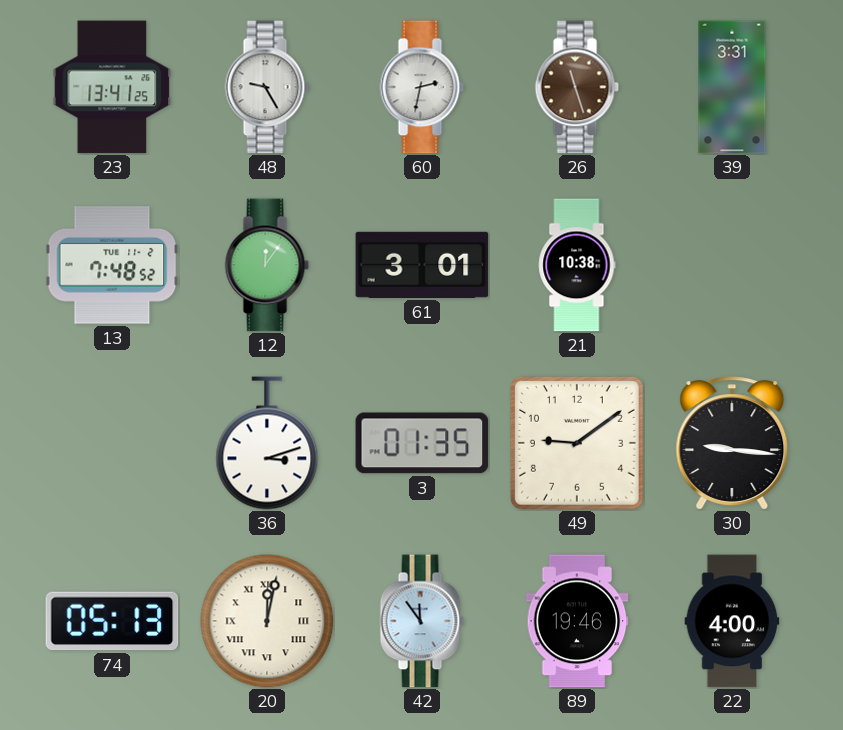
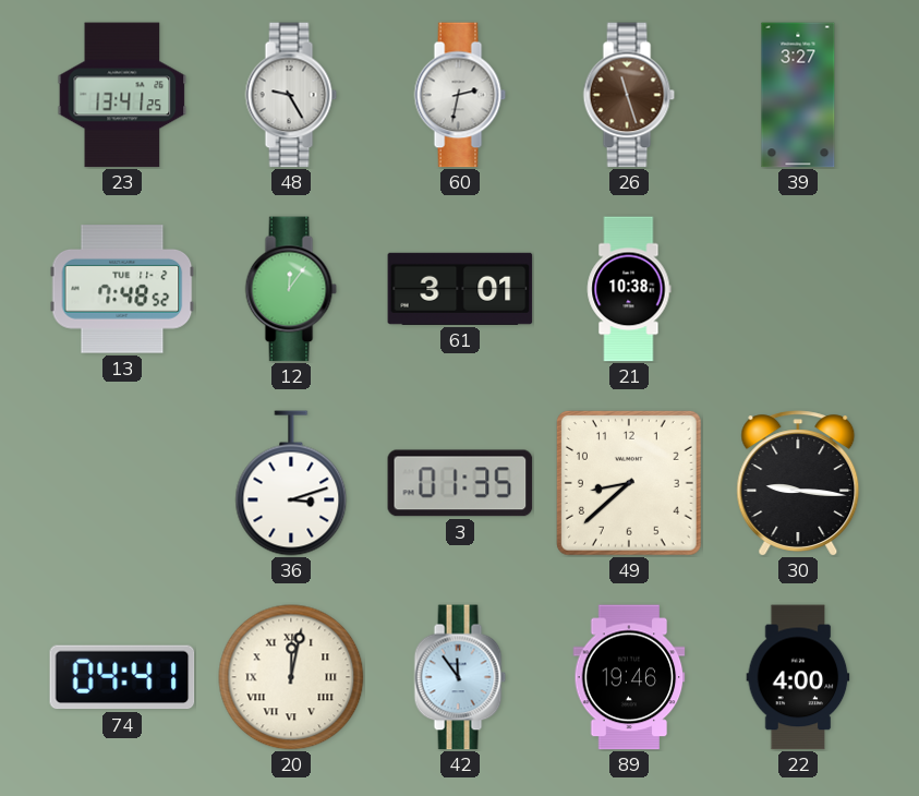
39: 3:31 -> 3:27
49: 9:09 -> 8:38
74: 05:13 -> 04:41
